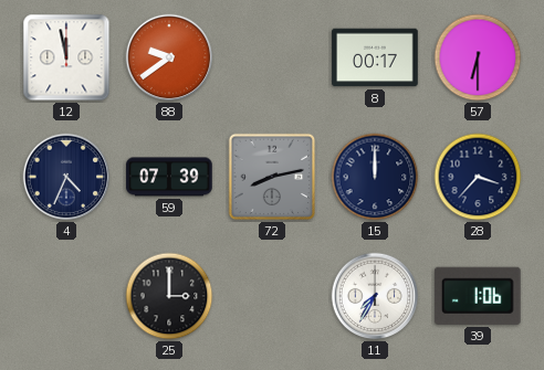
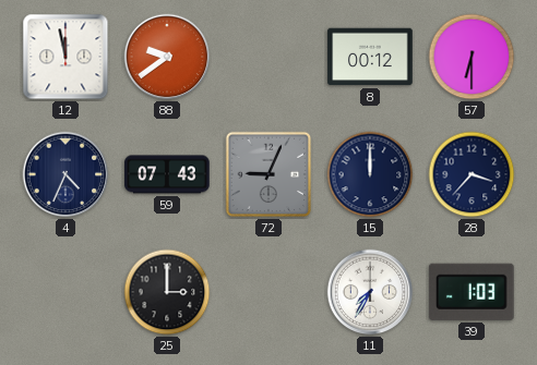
8: 00:17 -> 00:12
59: 07:39 -> 07:43
72: 8:13 -> 9:04
39: 1:06 -> 1:03
